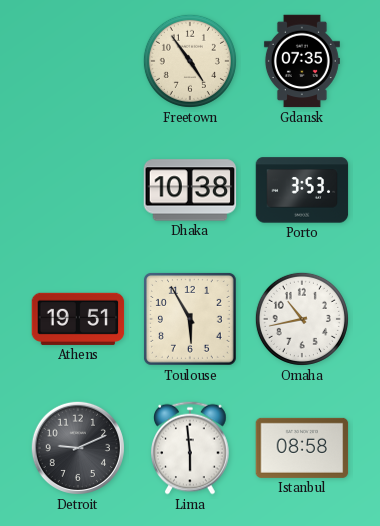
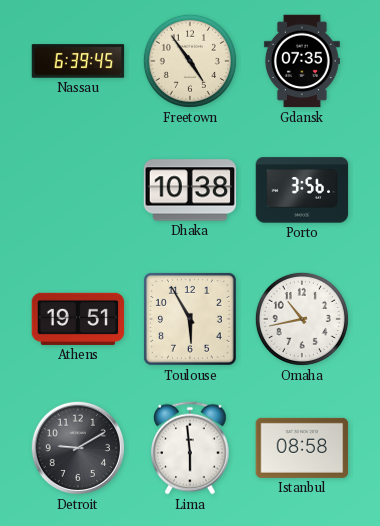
Nassau: none -> 6:39
Porto: 3:53 -> 3:56
Detroit: 9:11 -> 9:10
